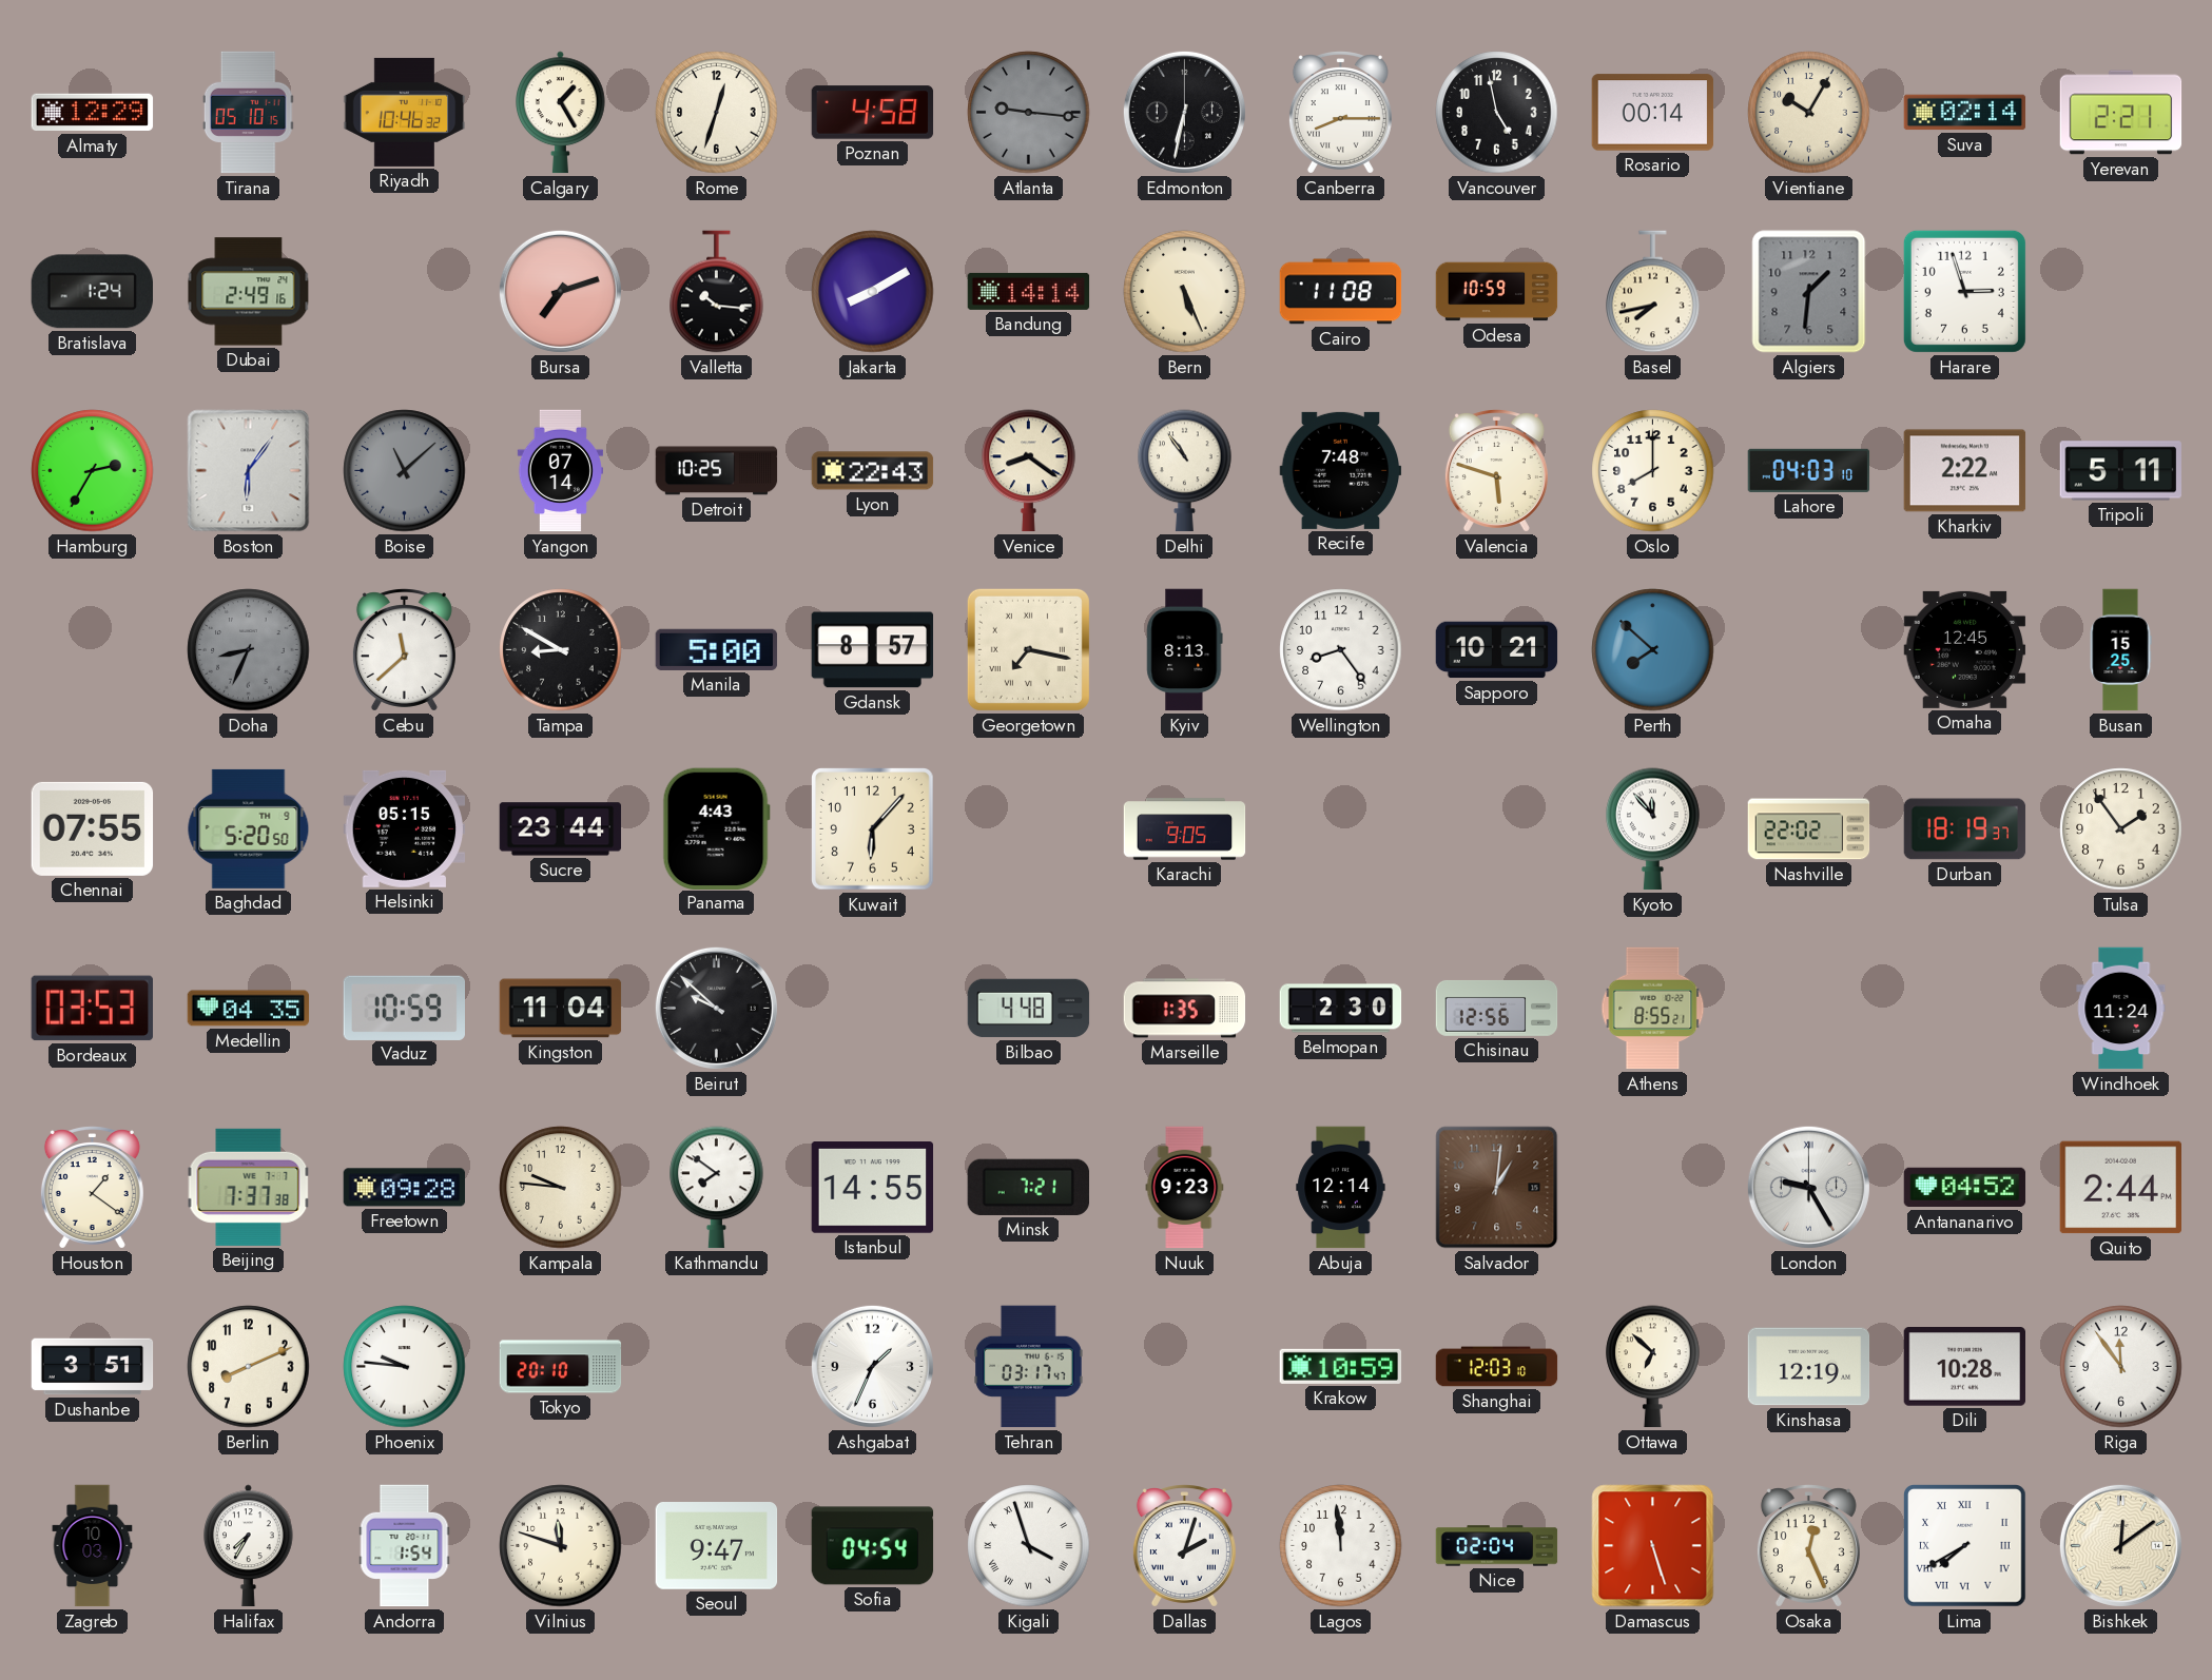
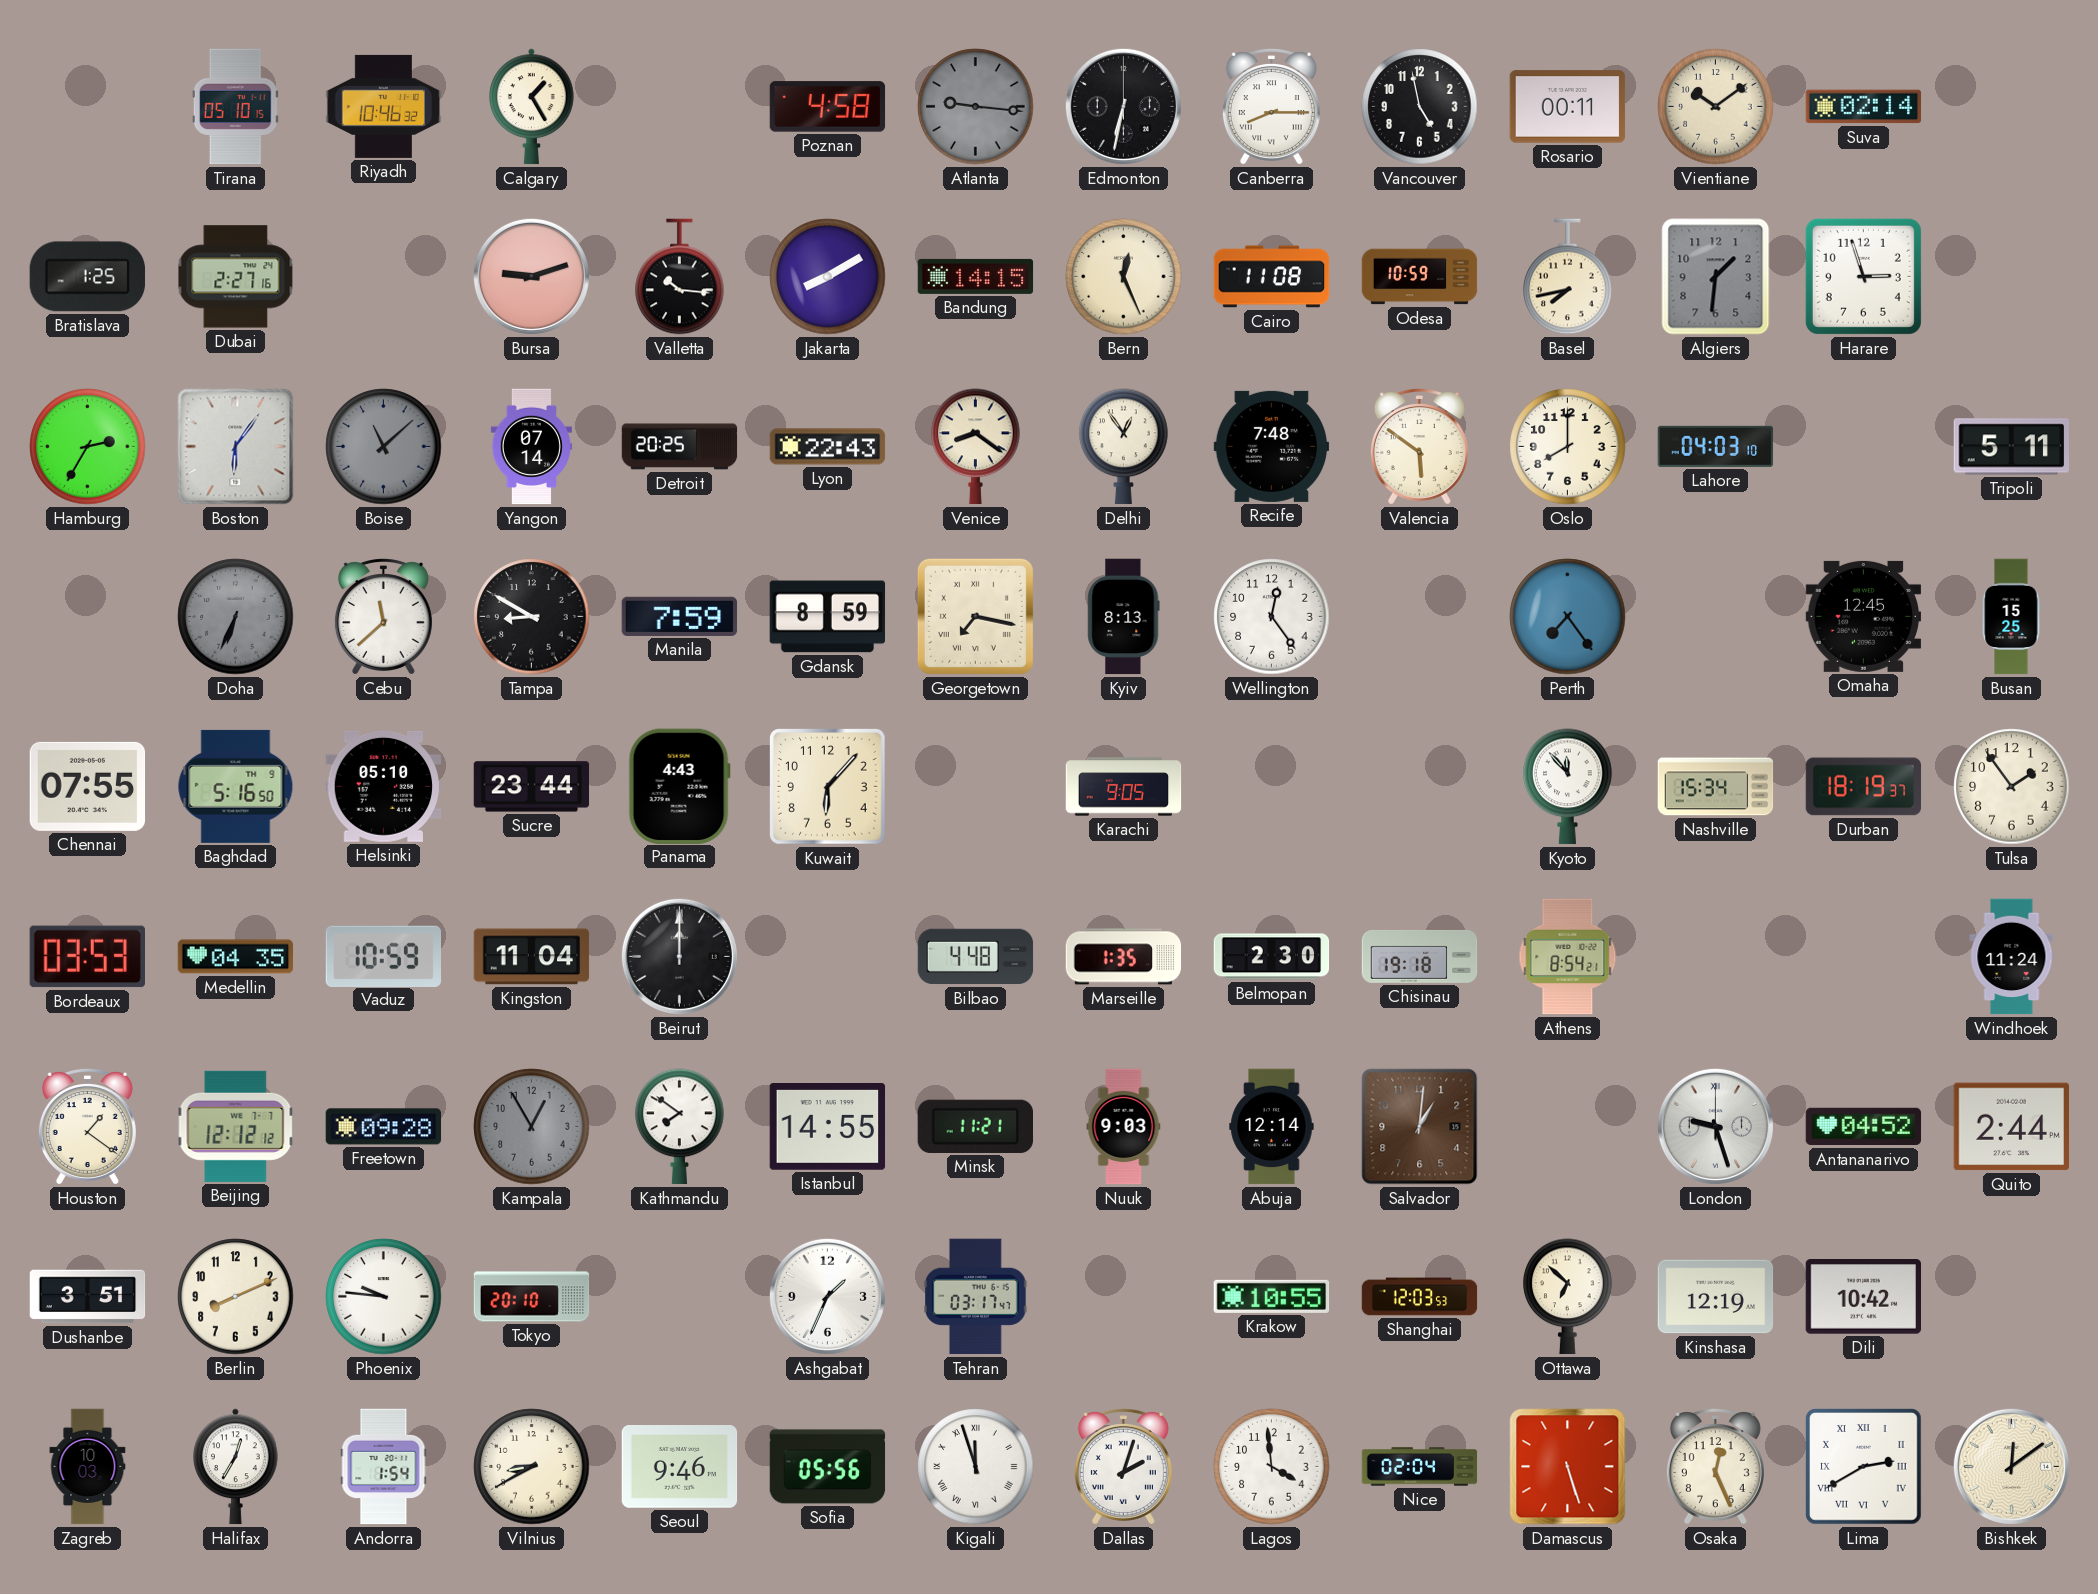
Almaty: 12:29 -> none
Rome: 12:33 -> none
Rosario: 00:14 -> 00:11
Vientiane: 10:05 -> 10:09
Yerevan: 2:21 -> none
Bratislava: 1:24 -> 1:25
Dubai: 2:49 -> 2:27
Bursa: 7:12 -> 9:12
Bandung: 14:14 -> 14:15
Bern: 5:26 -> 12:26
Detroit: 10:25 -> 20:25
Delhi: 10:54 -> 12:54
Valencia: 5:48 -> 5:51
Kharkiv: 2:22 -> none
Doha: 8:34 -> 6:34
Manila: 5:00 -> 7:59
Gdansk: 8:57 -> 8:59
Wellington: 8:24 -> 12:24
Sapporo: 10:21 -> none
Perth: 7:52 -> 7:24
Baghdad: 5:20 -> 5:16
Helsinki: 05:15 -> 05:10
Nashville: 22:02 -> 15:34
Beirut: 9:52 -> 12:00
Chisinau: 12:56 -> 19:18
Athens: 8:55 -> 8:54
Beijing: 7:37 -> 12:12
Kampala: 9:46 -> 12:55
Kampala dial: cream -> grey
Minsk: 7:21 -> 11:21
Nuuk: 9:23 -> 9:03
London: 9:25 -> 9:27
Krakow: 10:59 -> 10:55
Shanghai: 12:03:10 -> 12:03:53
Dili: 10:28 -> 10:42
Riga: 11:54 -> none
Halifax: 7:35 -> 12:35
Vilnius: 11:48 -> 8:40
Seoul: 9:47 -> 9:46
Sofia: 04:54 -> 05:56
Kigali: 3:57 -> 11:57
Lagos: 11:59 -> 3:59
Lima: 7:40 -> 2:40
